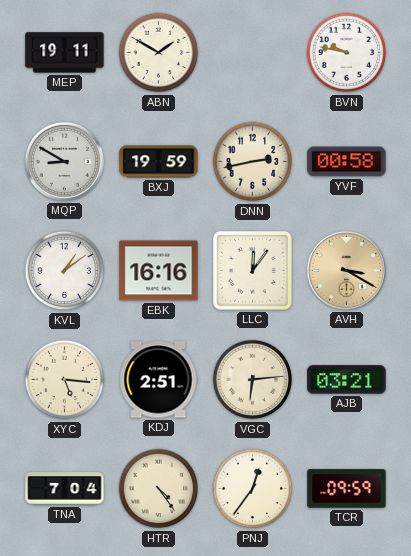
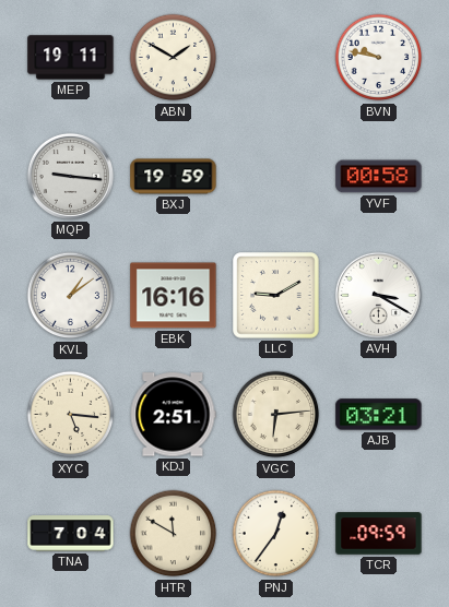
MQP: 8:50 -> 9:16
DNN: 2:43 -> none
LLC: 12:06 -> 9:10
AVH dial: champagne -> white
HTR: 4:24 -> 11:50
